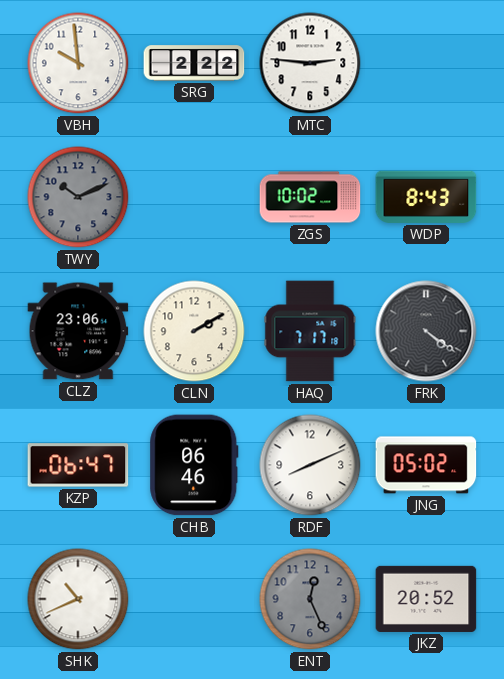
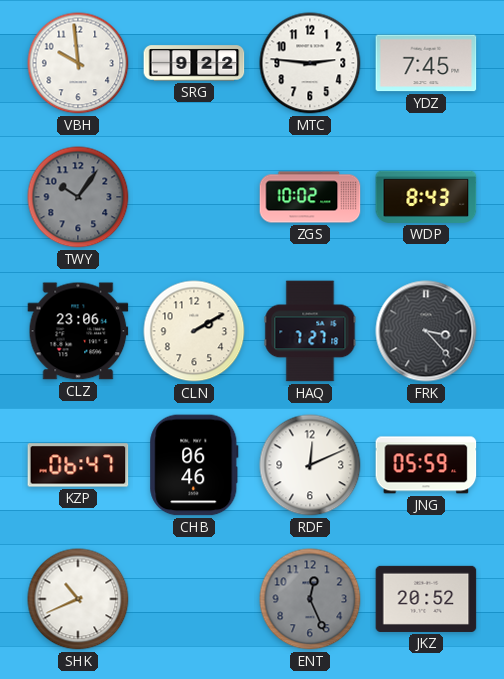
SRG: 2:22 -> 9:22
YDZ: none -> 7:45
TWY: 10:11 -> 10:06
HAQ: 7:17 -> 7:27
FRK: 4:21 -> 3:23
RDF: 8:11 -> 12:11
JNG: 05:02 -> 05:59
